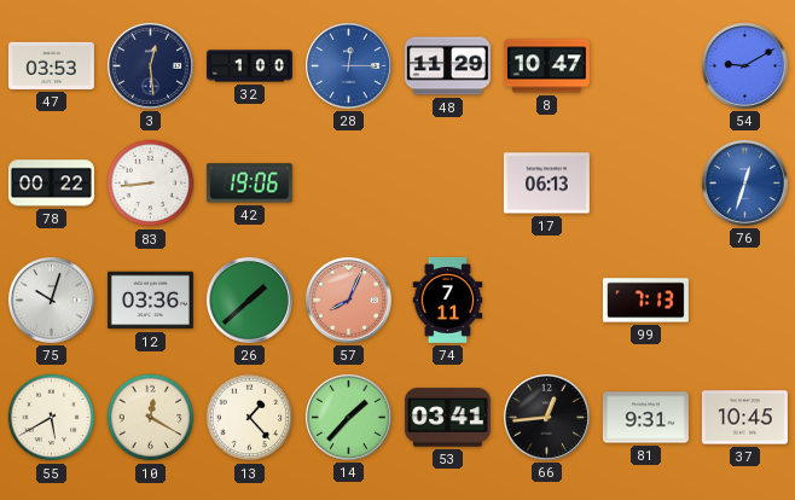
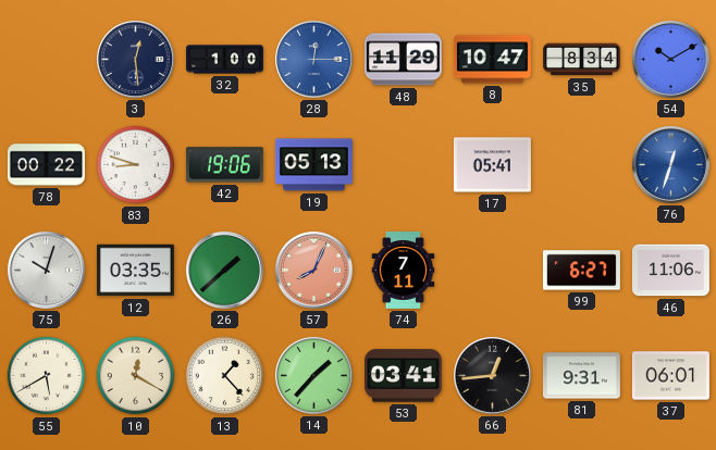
47: 03:53 -> none
35: none -> 8:34
54: 9:10 -> 10:10
83: 8:44 -> 8:48
19: none -> 05:13
17: 06:13 -> 05:41
12: 03:36 -> 03:35
99: 7:13 -> 6:27
46: none -> 11:06
37: 10:45 -> 06:01
